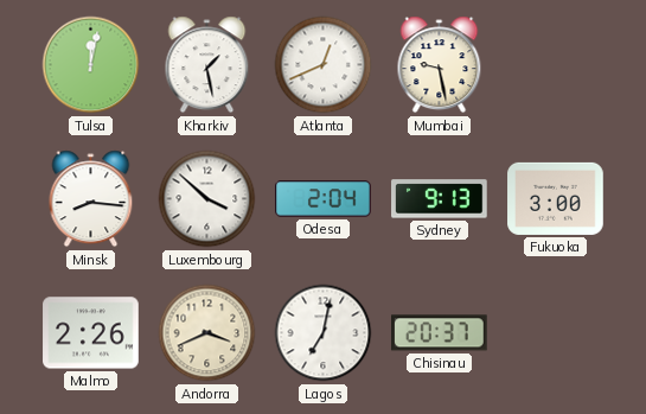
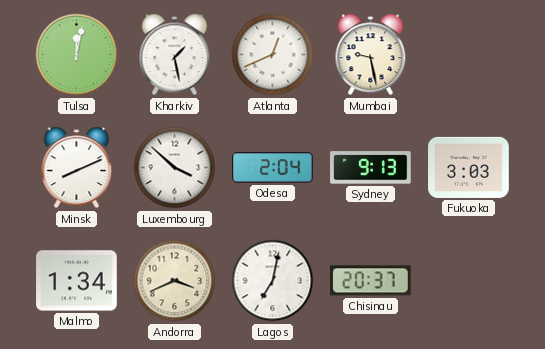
Minsk: 8:16 -> 8:11
Fukuoka: 3:00 -> 3:03
Malmo: 2:26 -> 1:34
